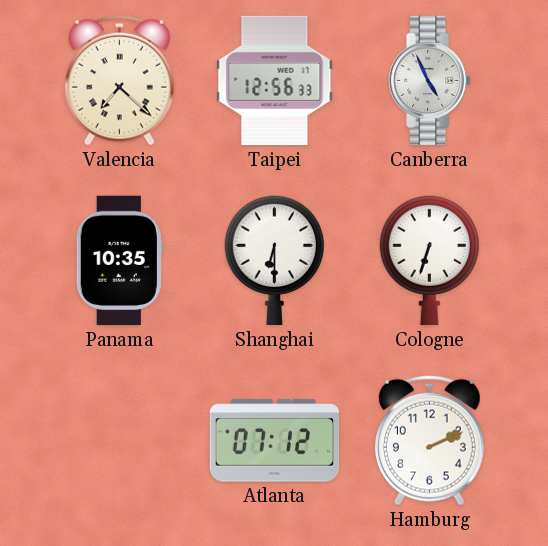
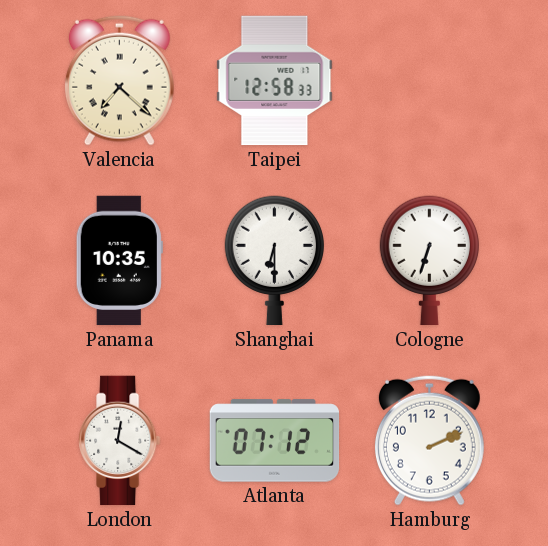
Taipei: 12:56 -> 12:58
Canberra: 4:56 -> none
London: none -> 12:20
